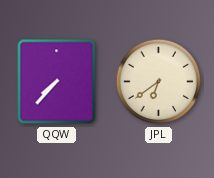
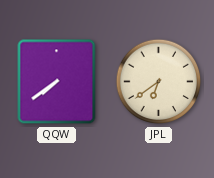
QQW: 7:37 -> 7:39
